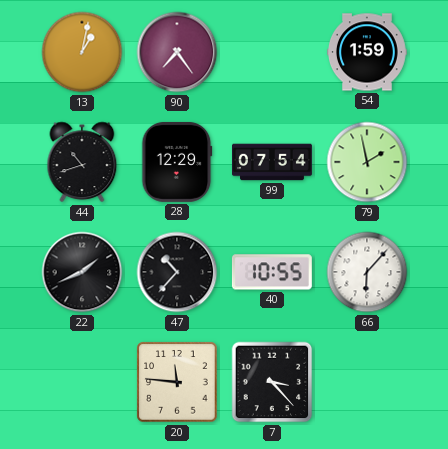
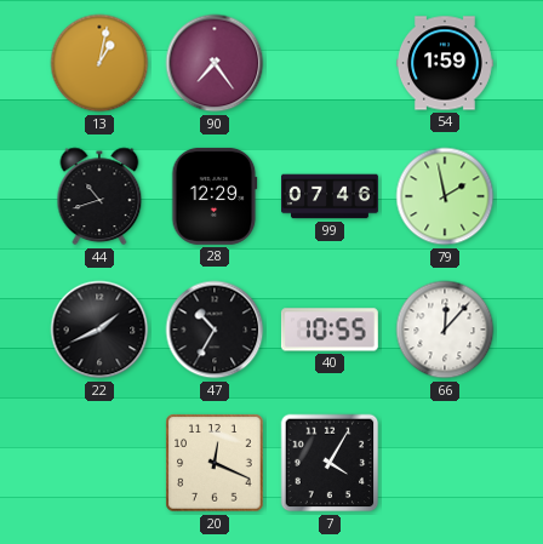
99: 07:54 -> 07:46
47: 10:37 -> 10:35
66: 6:07 -> 12:07
20: 11:46 -> 12:19
7: 3:23 -> 4:05
